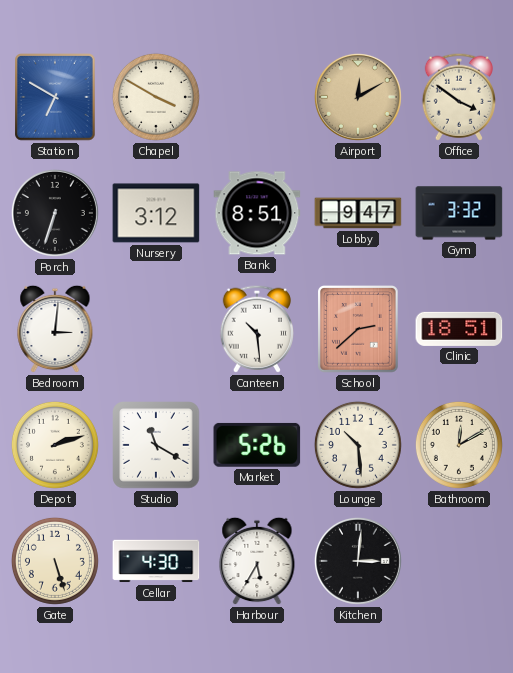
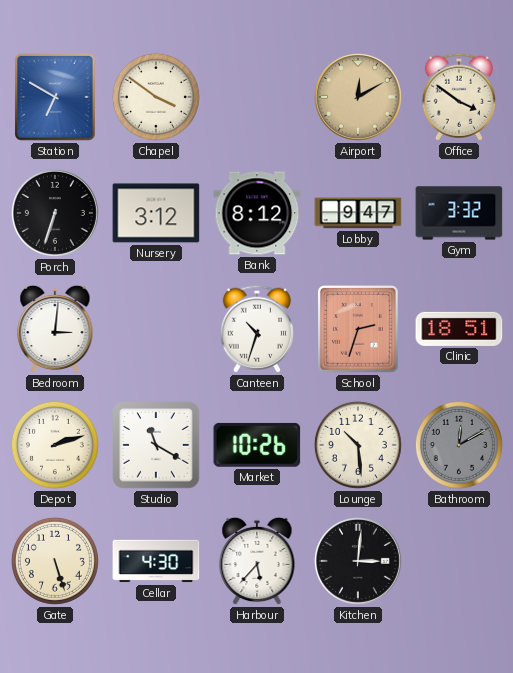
Chapel: 3:50 -> 3:51
Bank: 8:51 -> 8:12
Canteen: 10:29 -> 10:33
School: 2:38 -> 2:33
Market: 5:26 -> 10:26
Bathroom dial: cream -> grey
Harbour: 5:35 -> 5:37
